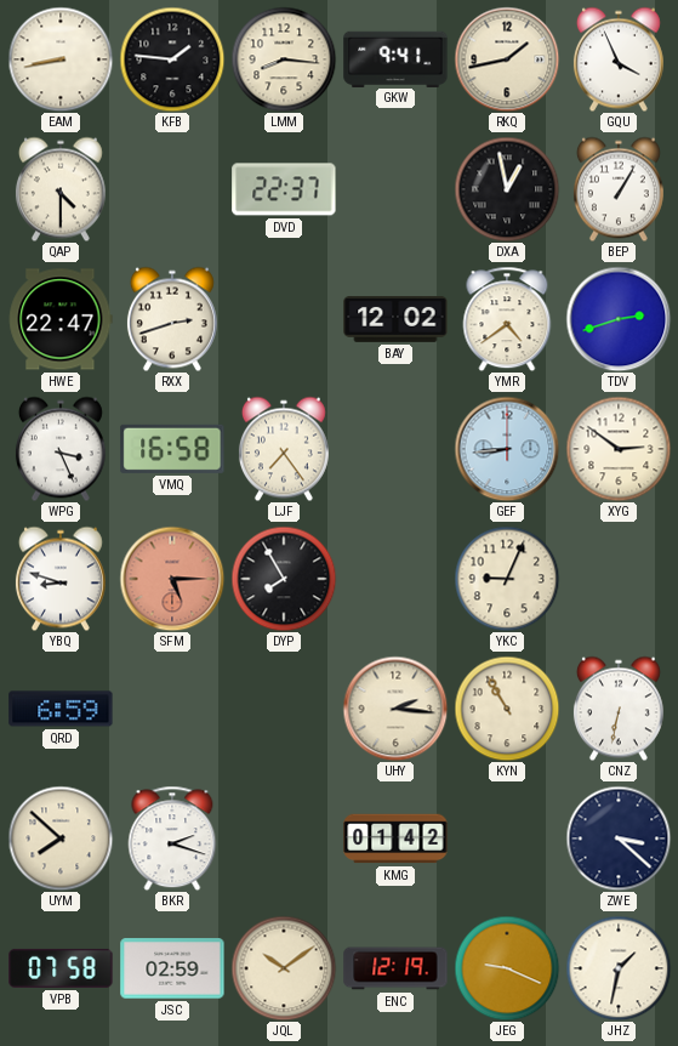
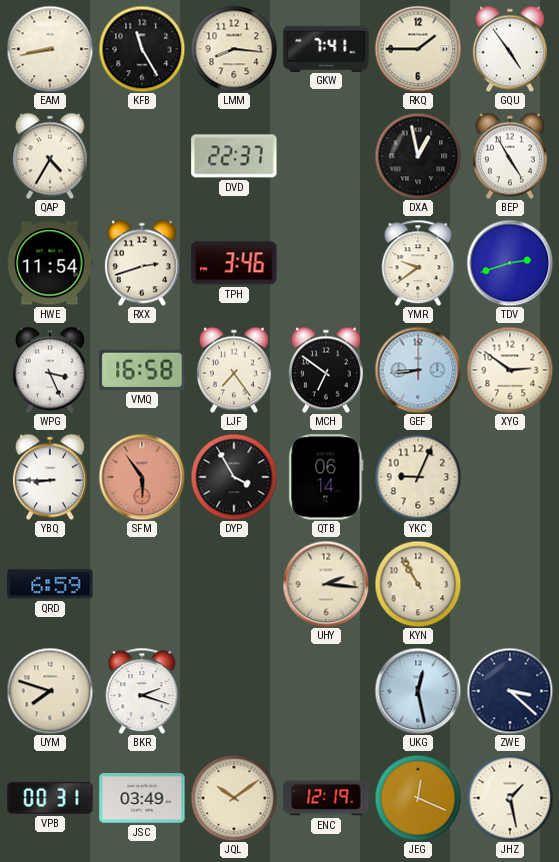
KFB: 1:46 -> 11:25
GKW: 9:41 -> 7:41
RKQ: 1:43 -> 1:45
GQU: 3:56 -> 4:54
QAP: 4:30 -> 4:35
BEP: 1:05 -> 4:55
HWE: 22:47 -> 11:54
TPH: none -> 3:46
BAY: 12:02 -> none
YMR: 4:39 -> 9:39
MCH: none -> 6:51
YBQ: 8:48 -> 8:45
SFM: 5:15 -> 5:54
DYP: 7:55 -> 3:55
QTB: none -> 06:14
CNZ: 6:32 -> none
UYM: 7:52 -> 7:48
KMG: 01:42 -> none
UKG: none -> 12:28
VPB: 07:58 -> 00:31
JSC: 02:59 -> 03:49
JEG: 9:19 -> 12:19
JHZ: 1:32 -> 1:28
